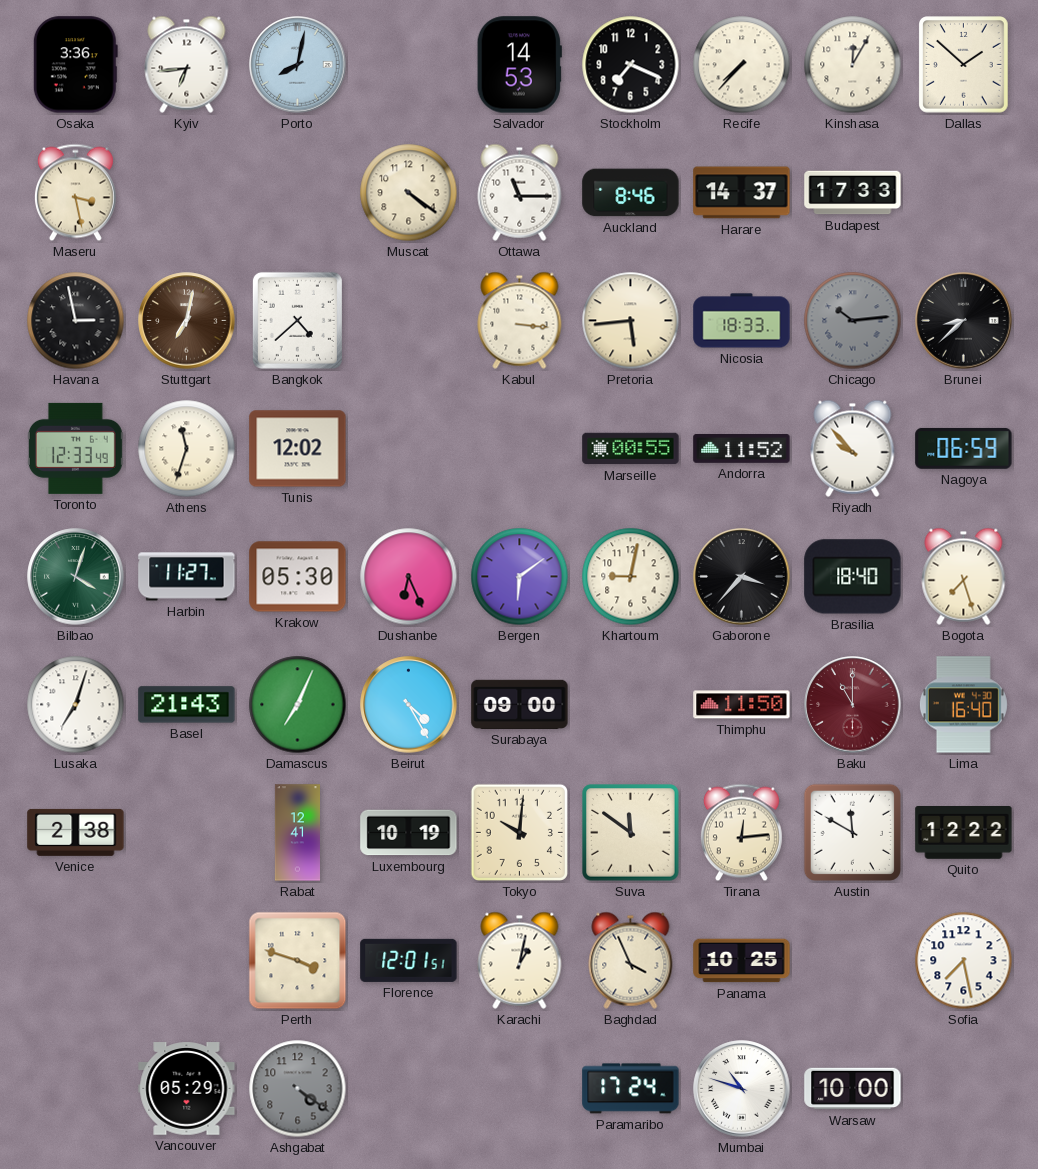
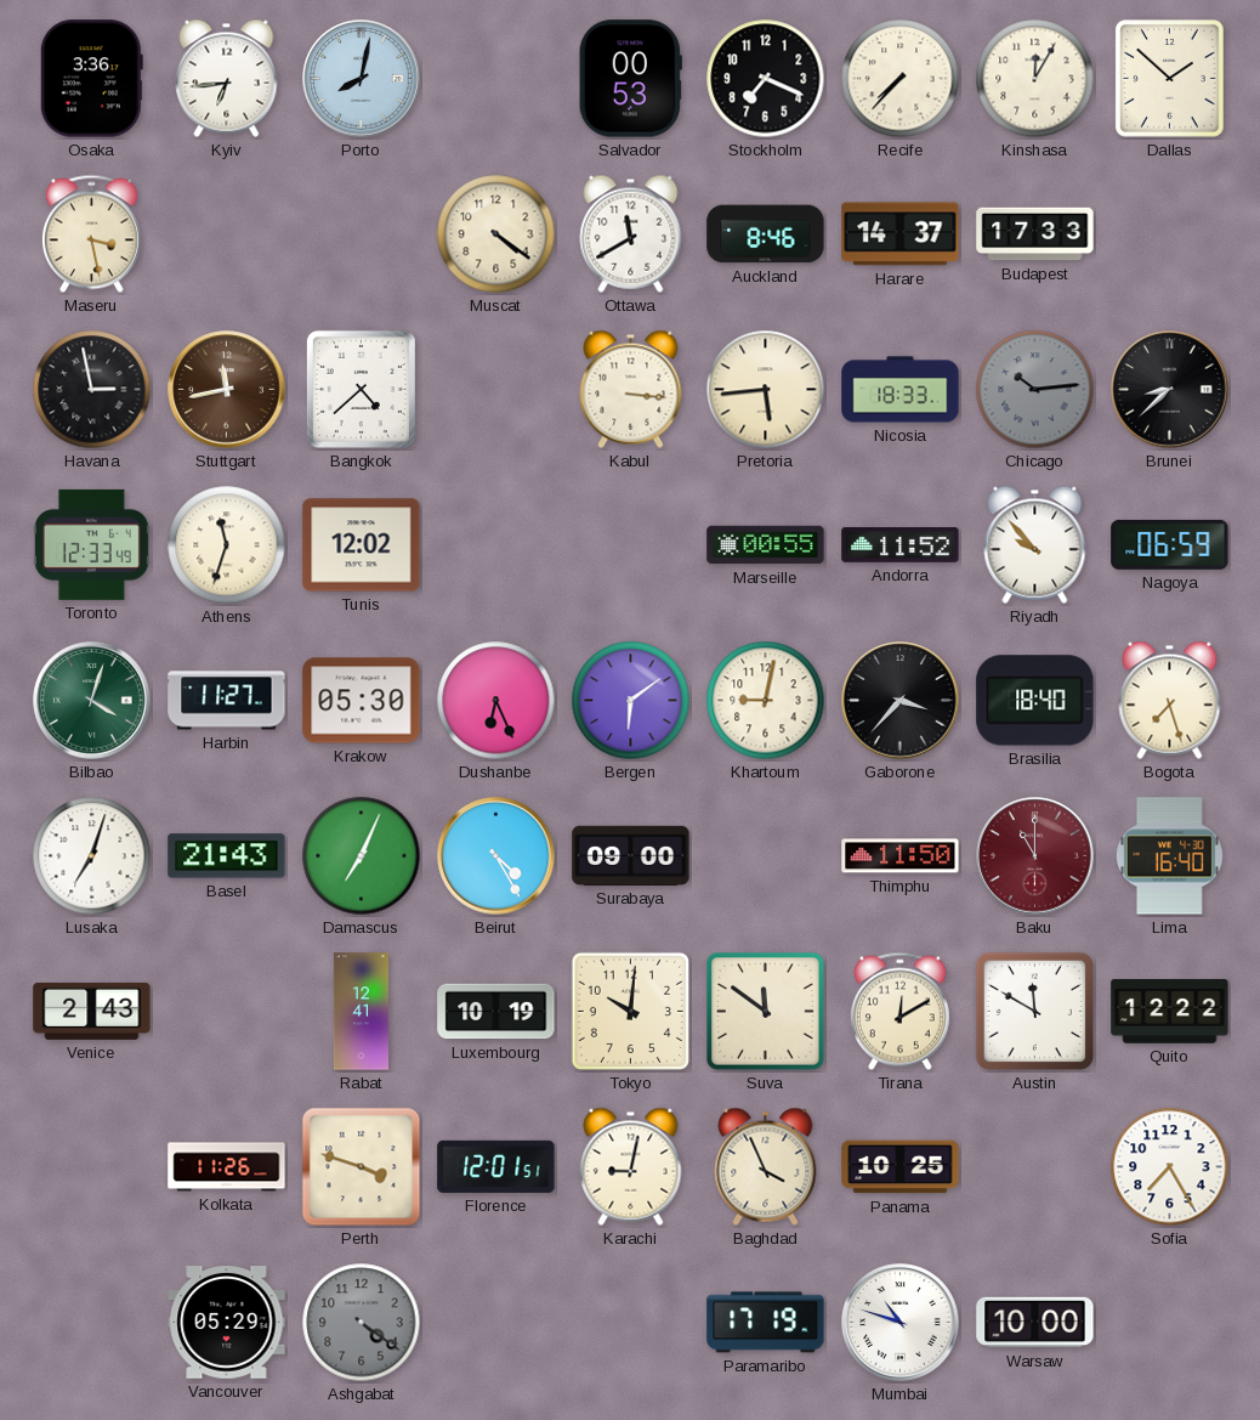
Salvador: 14:53 -> 00:53
Ottawa: 11:15 -> 11:40
Stuttgart: 7:02 -> 11:43
Venice: 2:38 -> 2:43
Tirana: 12:14 -> 12:10
Kolkata: none -> 11:26
Karachi: 1:02 -> 9:02
Sofia: 7:28 -> 7:25
Paramaribo: 17:24 -> 17:19
